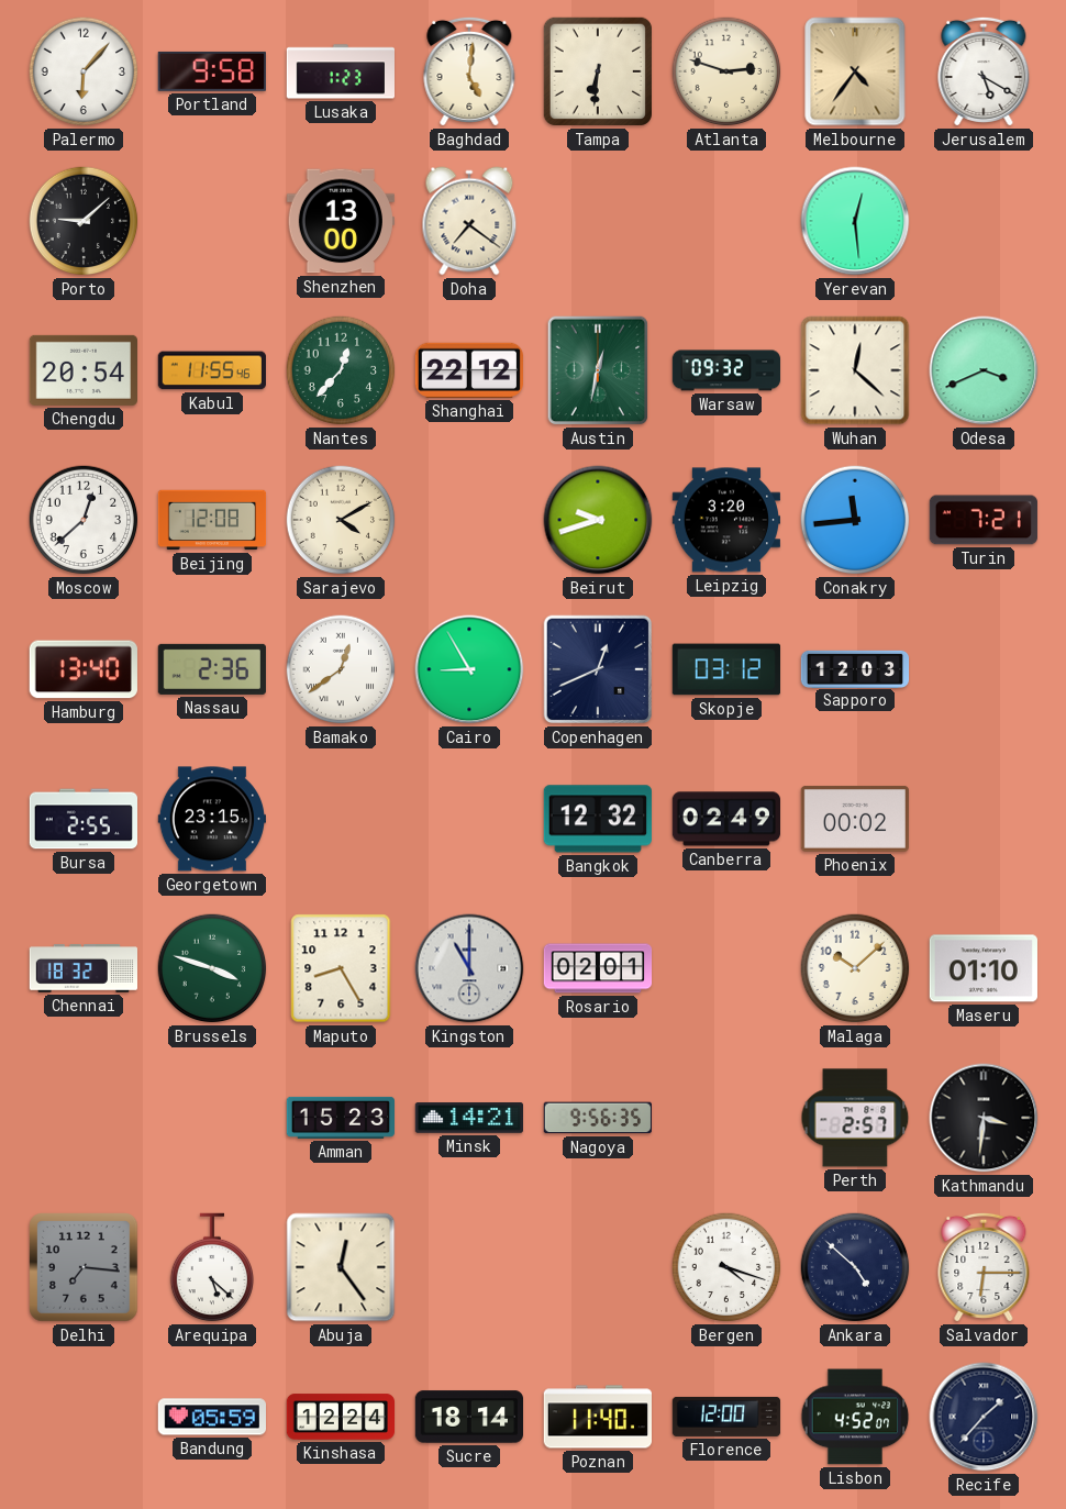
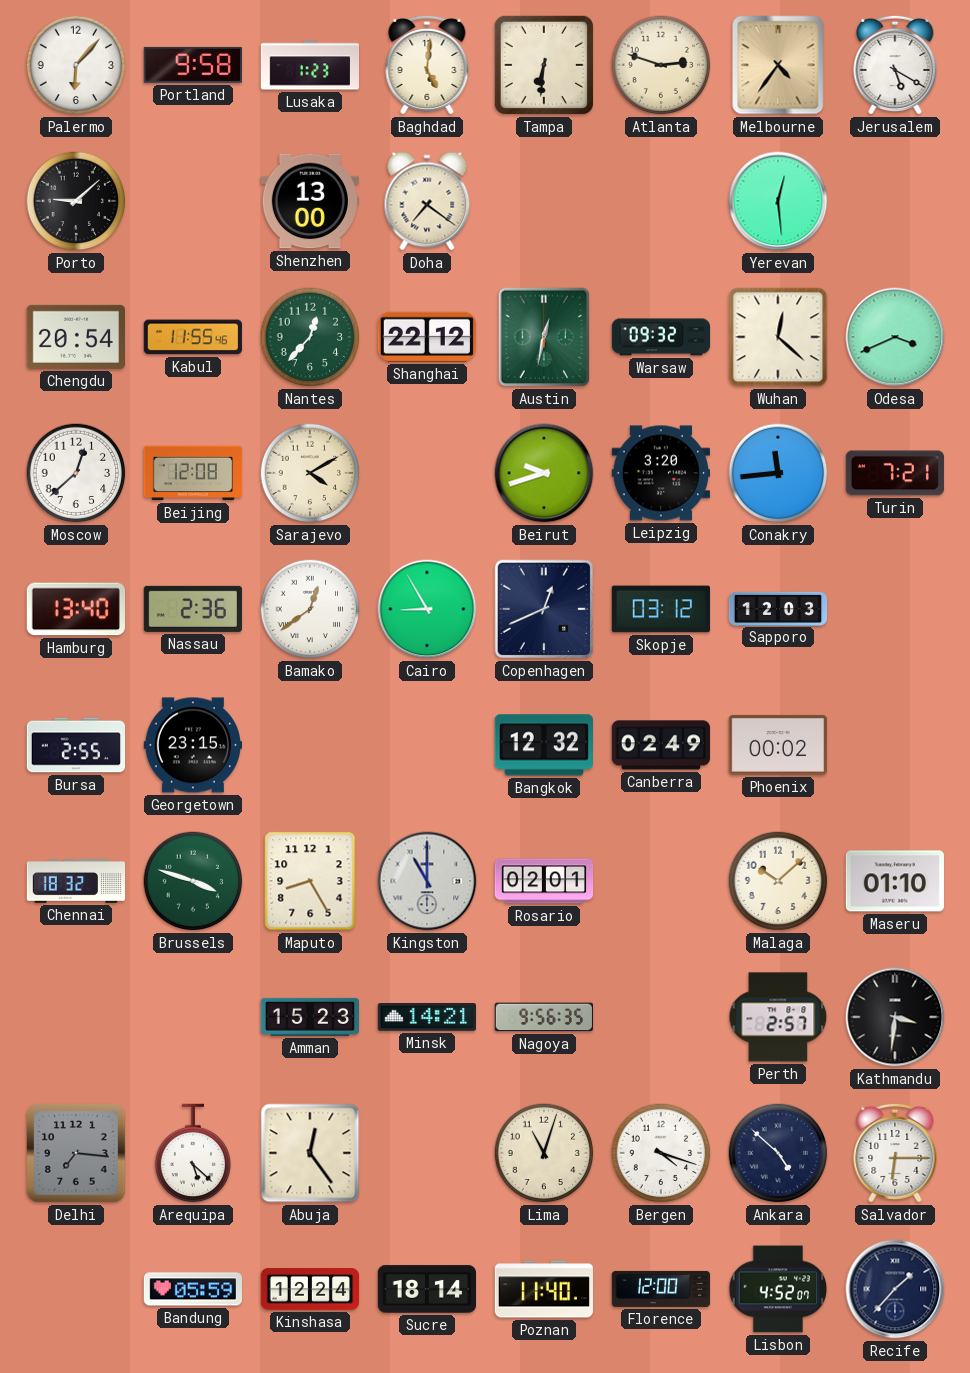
Lima: none -> 11:03
